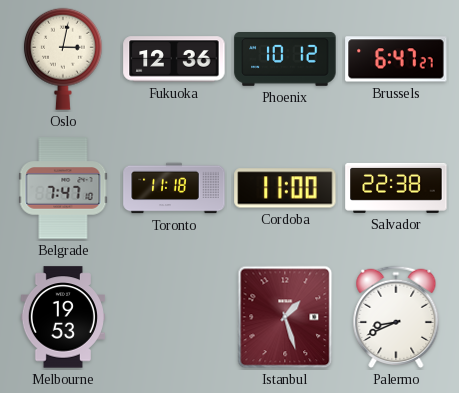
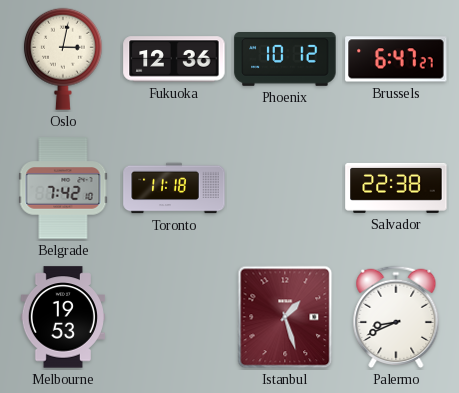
Belgrade: 7:47 -> 7:42
Cordoba: 11:00 -> none
